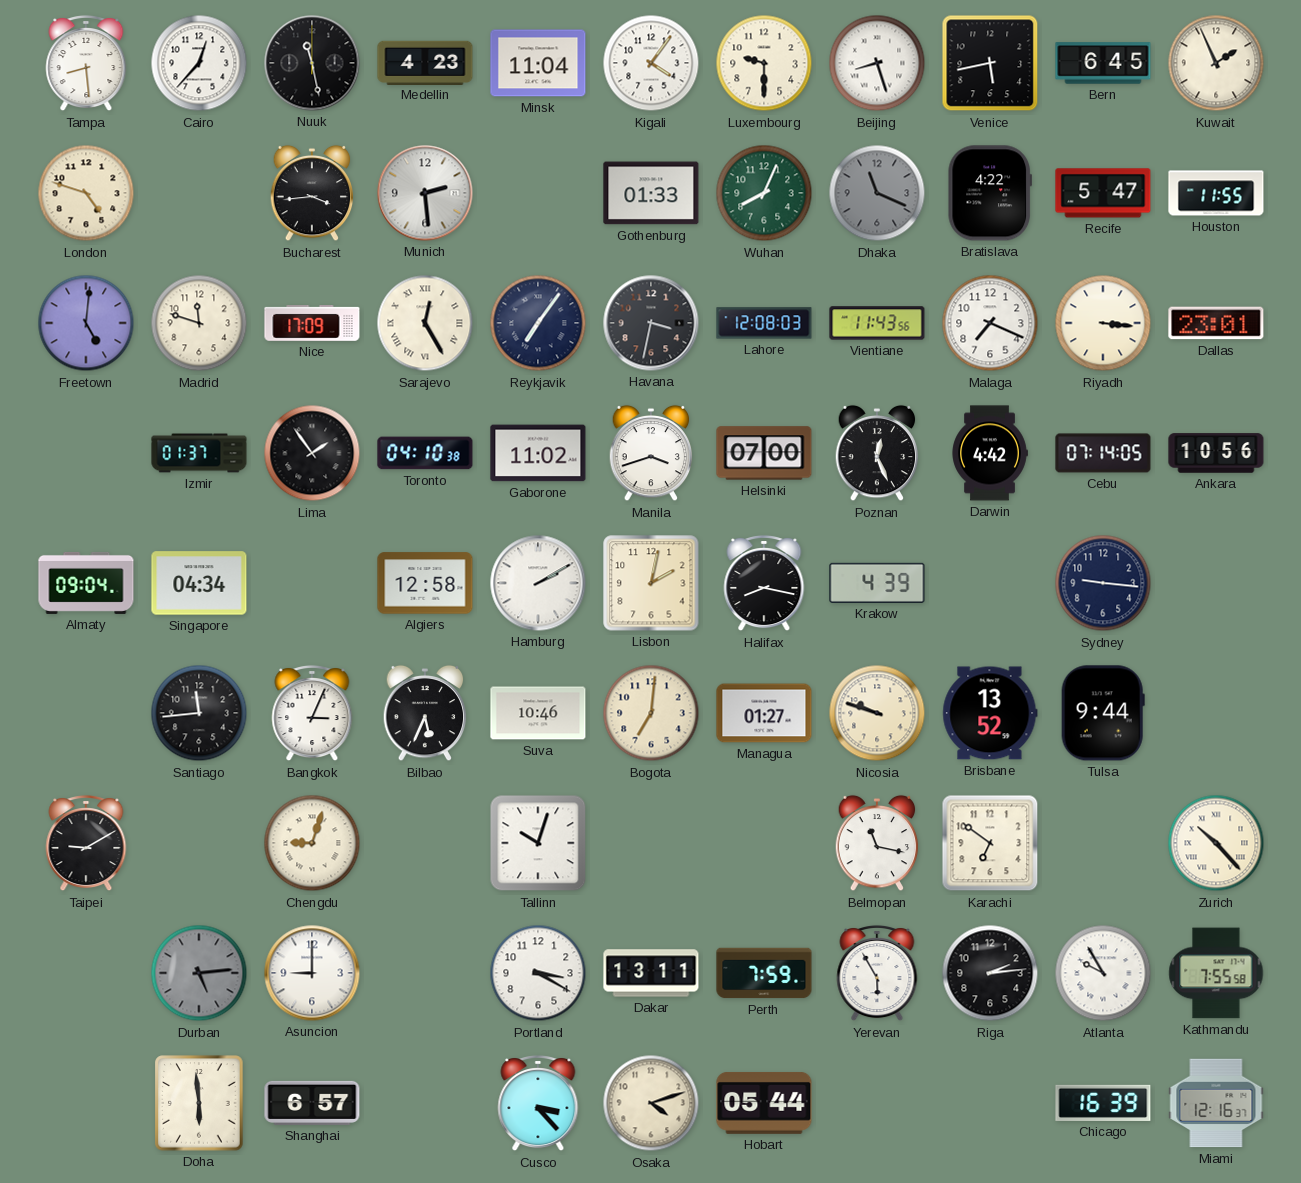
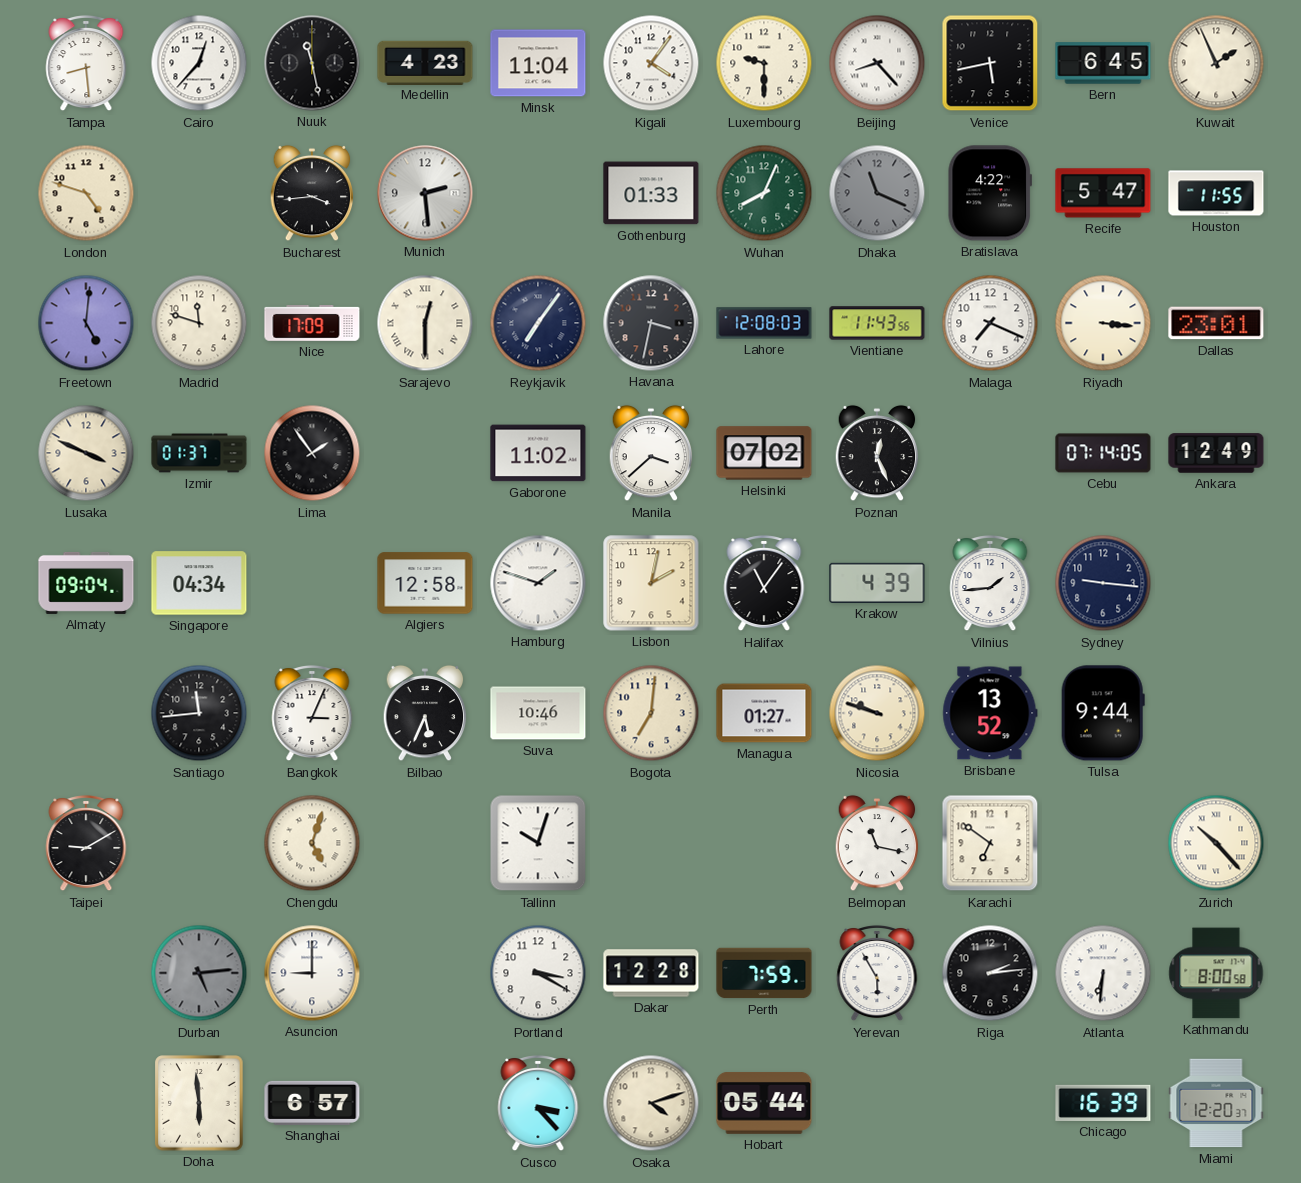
Beijing: 8:27 -> 8:23
Sarajevo: 12:25 -> 12:30
Lusaka: none -> 3:49
Toronto: 04:10 -> none
Manila: 3:42 -> 3:38
Helsinki: 07:00 -> 07:02
Darwin: 4:42 -> none
Ankara: 10:56 -> 12:49
Hamburg: 2:10 -> 1:48
Halifax: 8:17 -> 11:06
Vilnius: none -> 1:44
Chengdu: 9:03 -> 5:03
Dakar: 13:11 -> 12:28
Atlanta: 9:55 -> 6:31
Kathmandu: 7:55 -> 8:00
Miami: 12:16 -> 12:20
